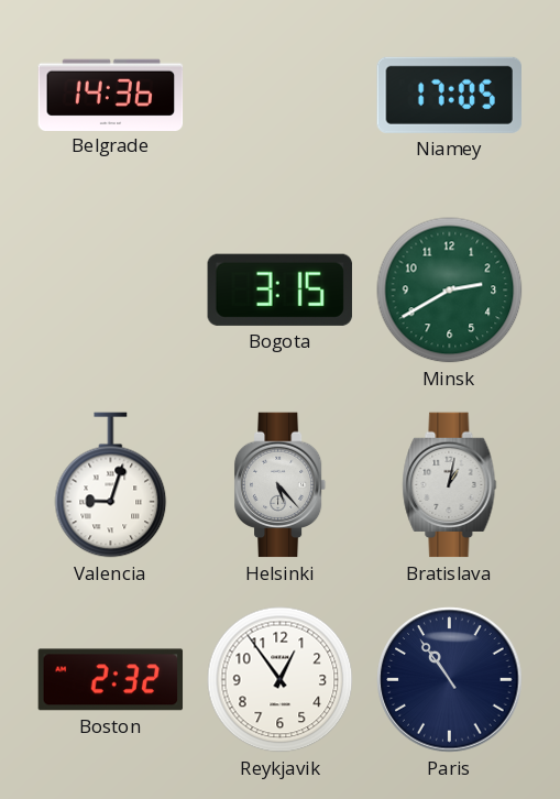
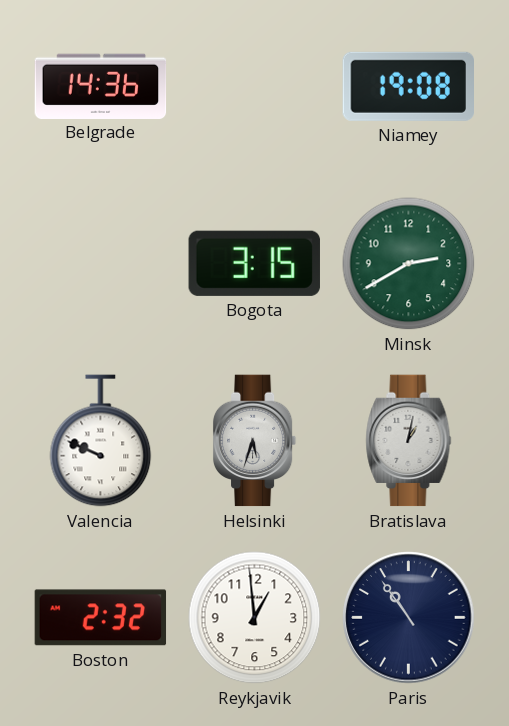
Niamey: 17:05 -> 19:08
Valencia: 9:03 -> 9:49
Helsinki: 5:23 -> 5:33
Reykjavik: 12:54 -> 12:59
